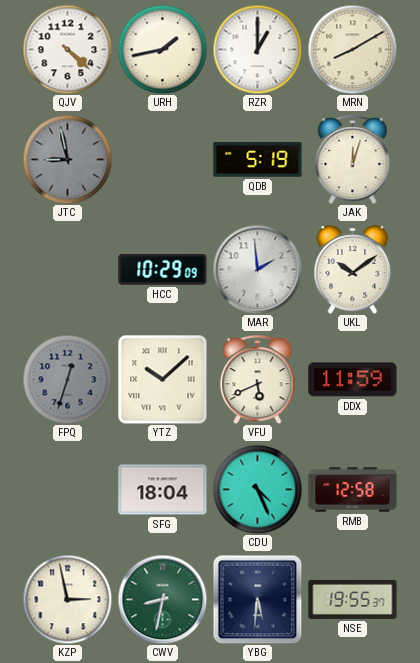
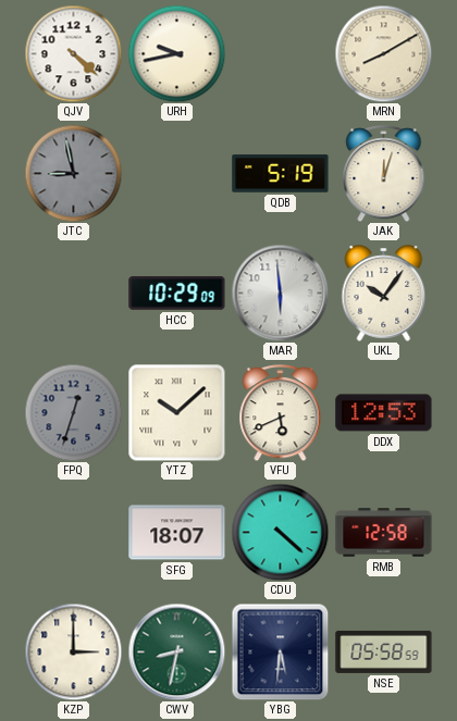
URH: 1:43 -> 9:43
RZR: 1:00 -> none
MAR: 1:59 -> 5:59
UKL: 10:09 -> 10:06
DDX: 11:59 -> 12:53
SFG: 18:04 -> 18:07
CDU: 4:26 -> 4:22
KZP: 2:58 -> 3:00
NSE: 19:55 -> 05:58
